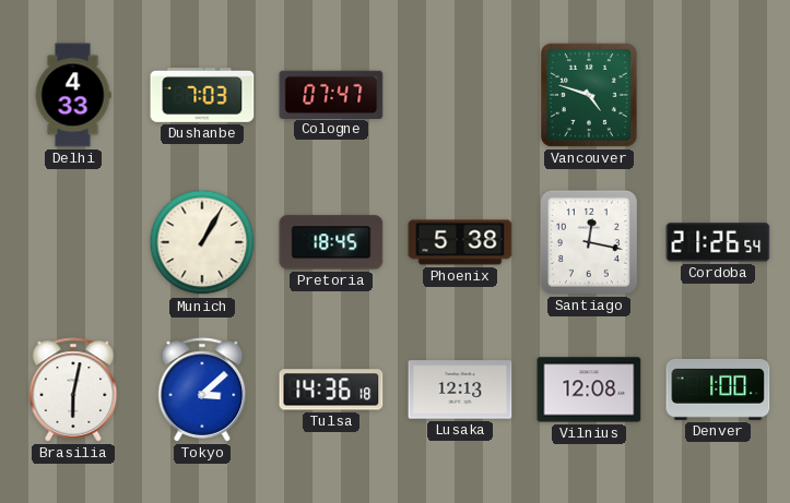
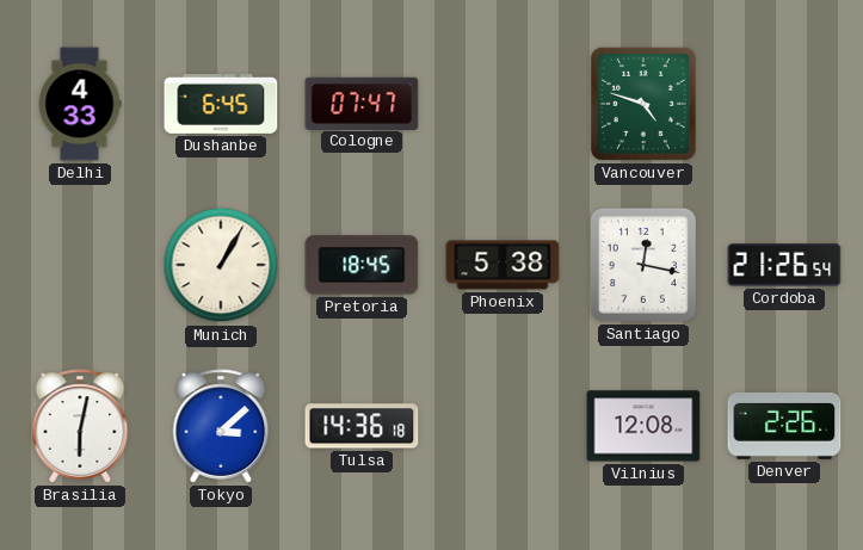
Dushanbe: 7:03 -> 6:45
Lusaka: 12:13 -> none
Denver: 1:00 -> 2:26
